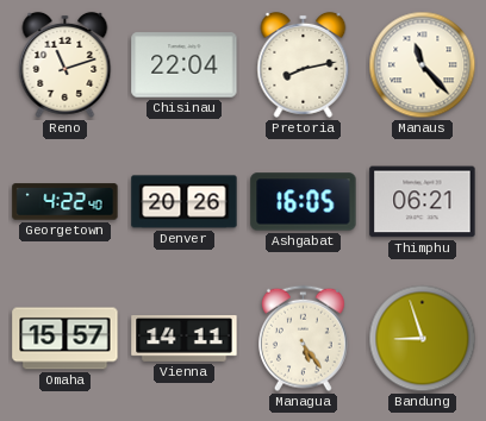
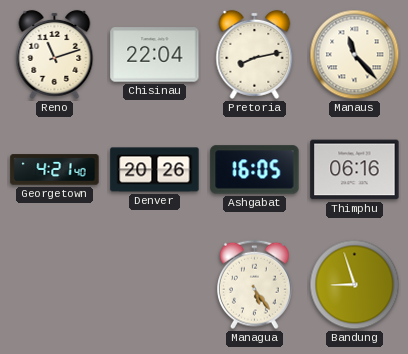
Georgetown: 4:22 -> 4:21
Thimphu: 06:21 -> 06:16
Omaha: 15:57 -> none
Vienna: 14:11 -> none
